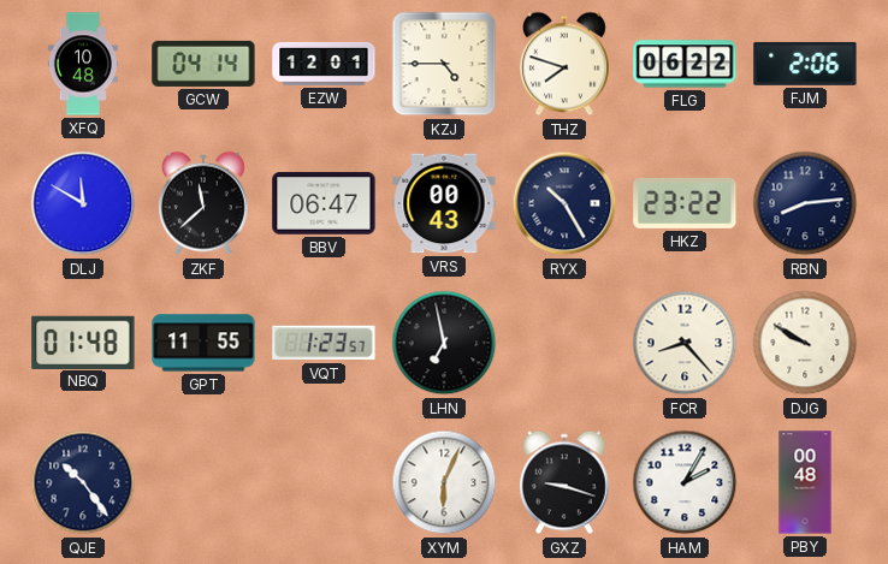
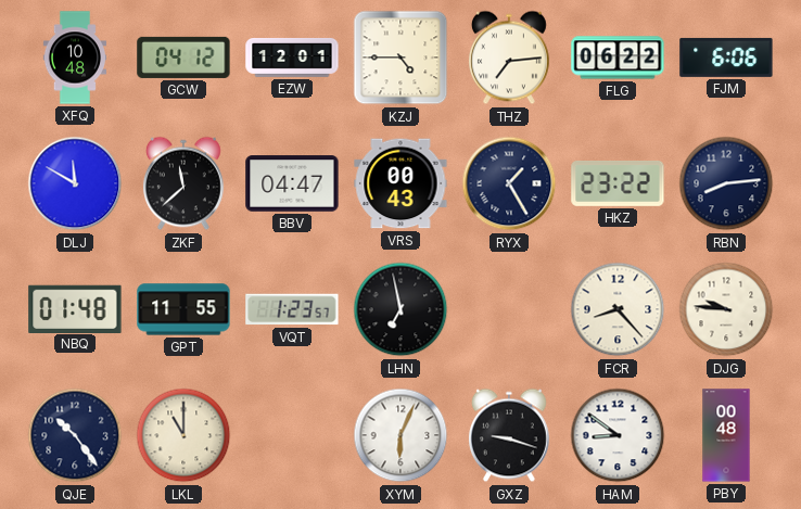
GCW: 04:14 -> 04:12
THZ: 7:48 -> 7:14
FJM: 2:06 -> 6:06
BBV: 06:47 -> 04:47
RYX: 10:25 -> 1:25
DJG: 9:50 -> 9:46
LKL: none -> 11:00
HAM: 2:05 -> 8:51
